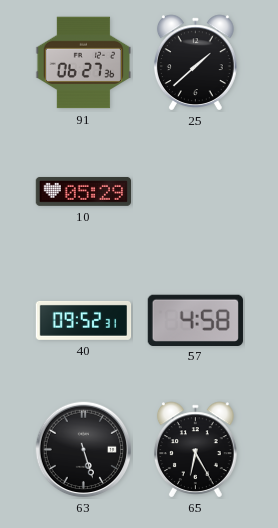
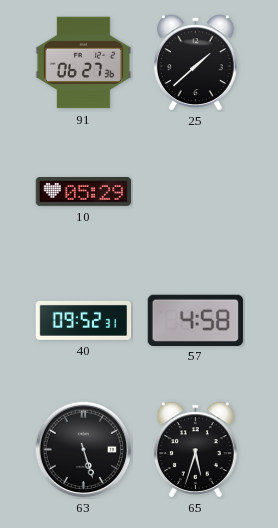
65: 6:25 -> 5:33
